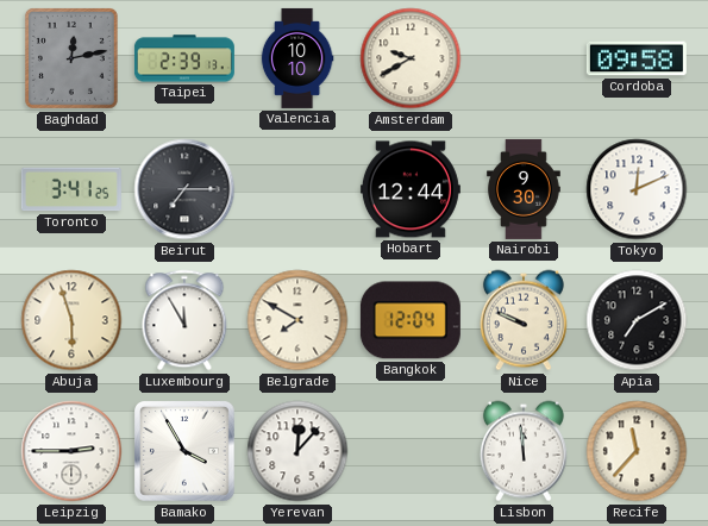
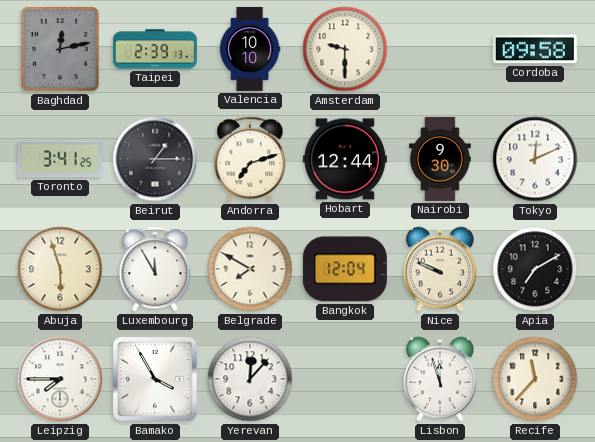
Amsterdam: 9:40 -> 9:30
Beirut: 7:15 -> 1:15
Andorra: none -> 7:12
Leipzig: 2:45 -> 7:45
Lisbon: 11:59 -> 11:57
